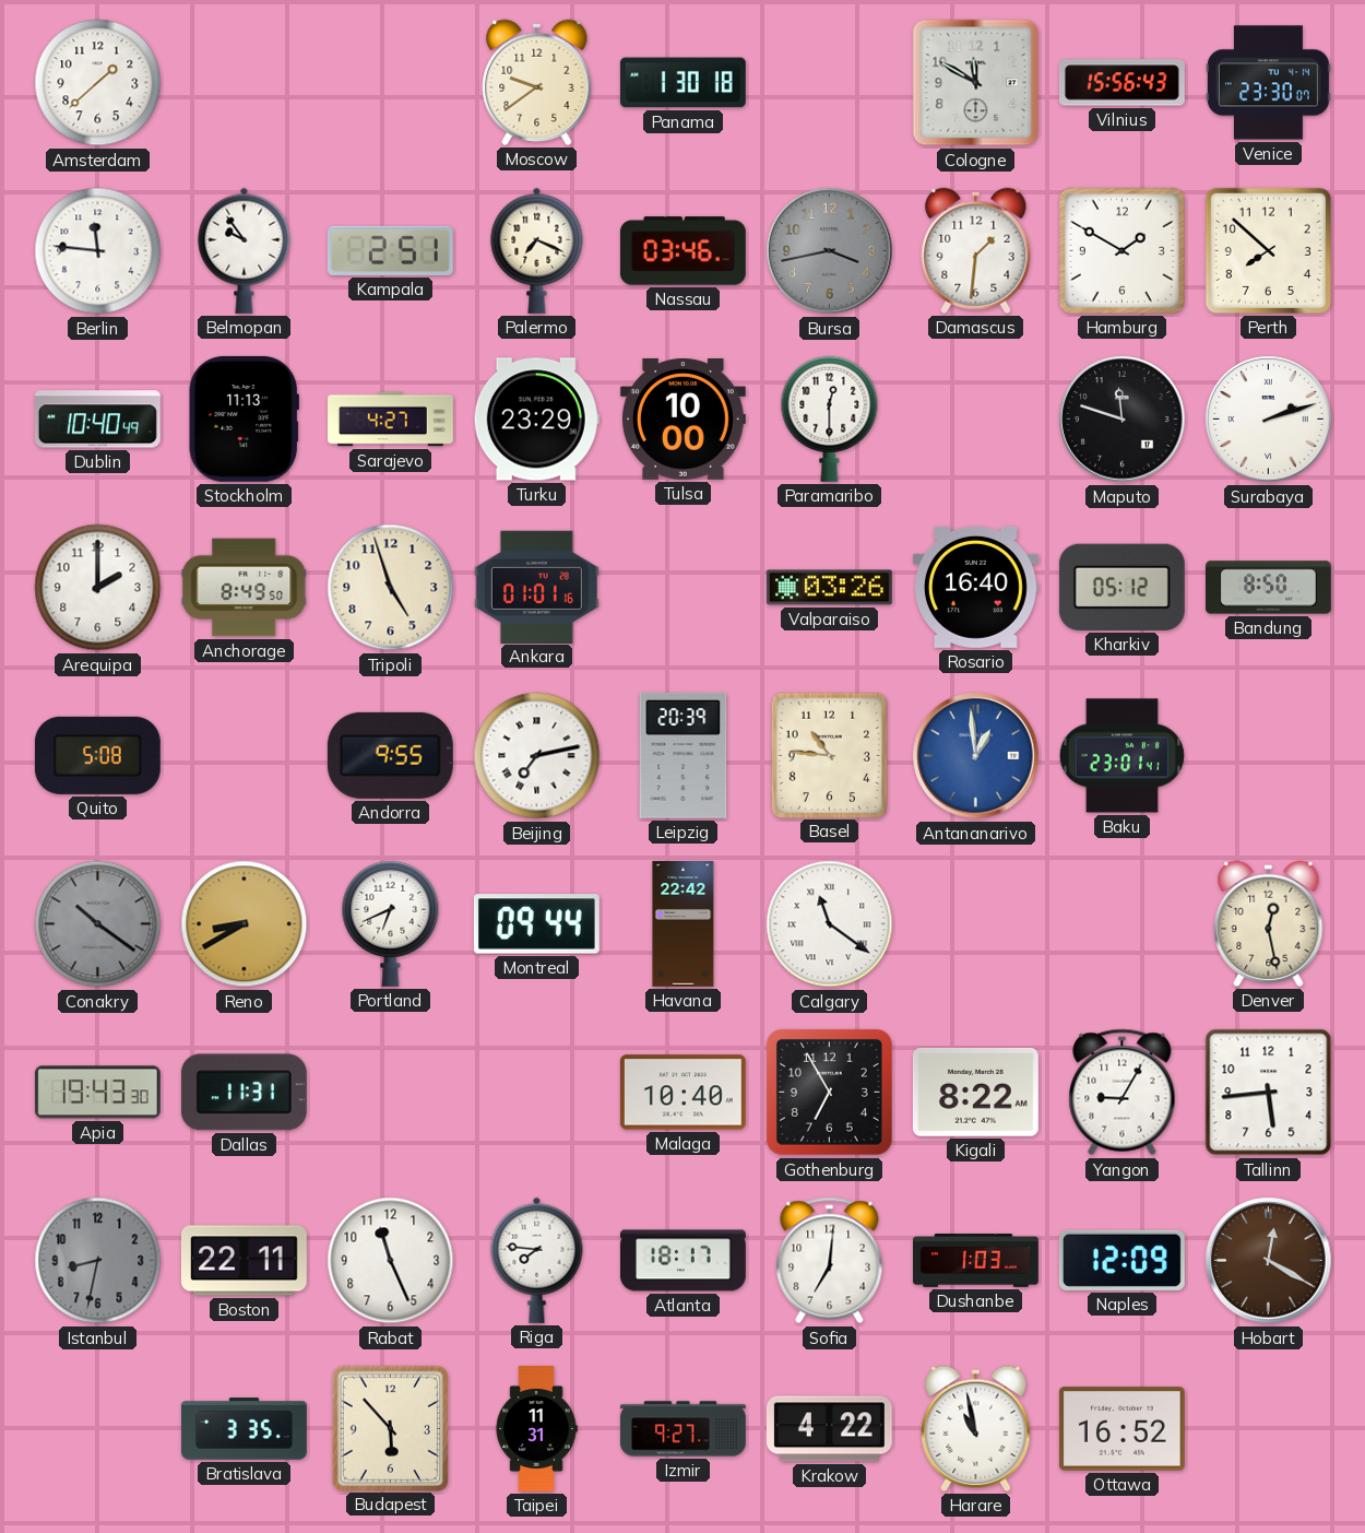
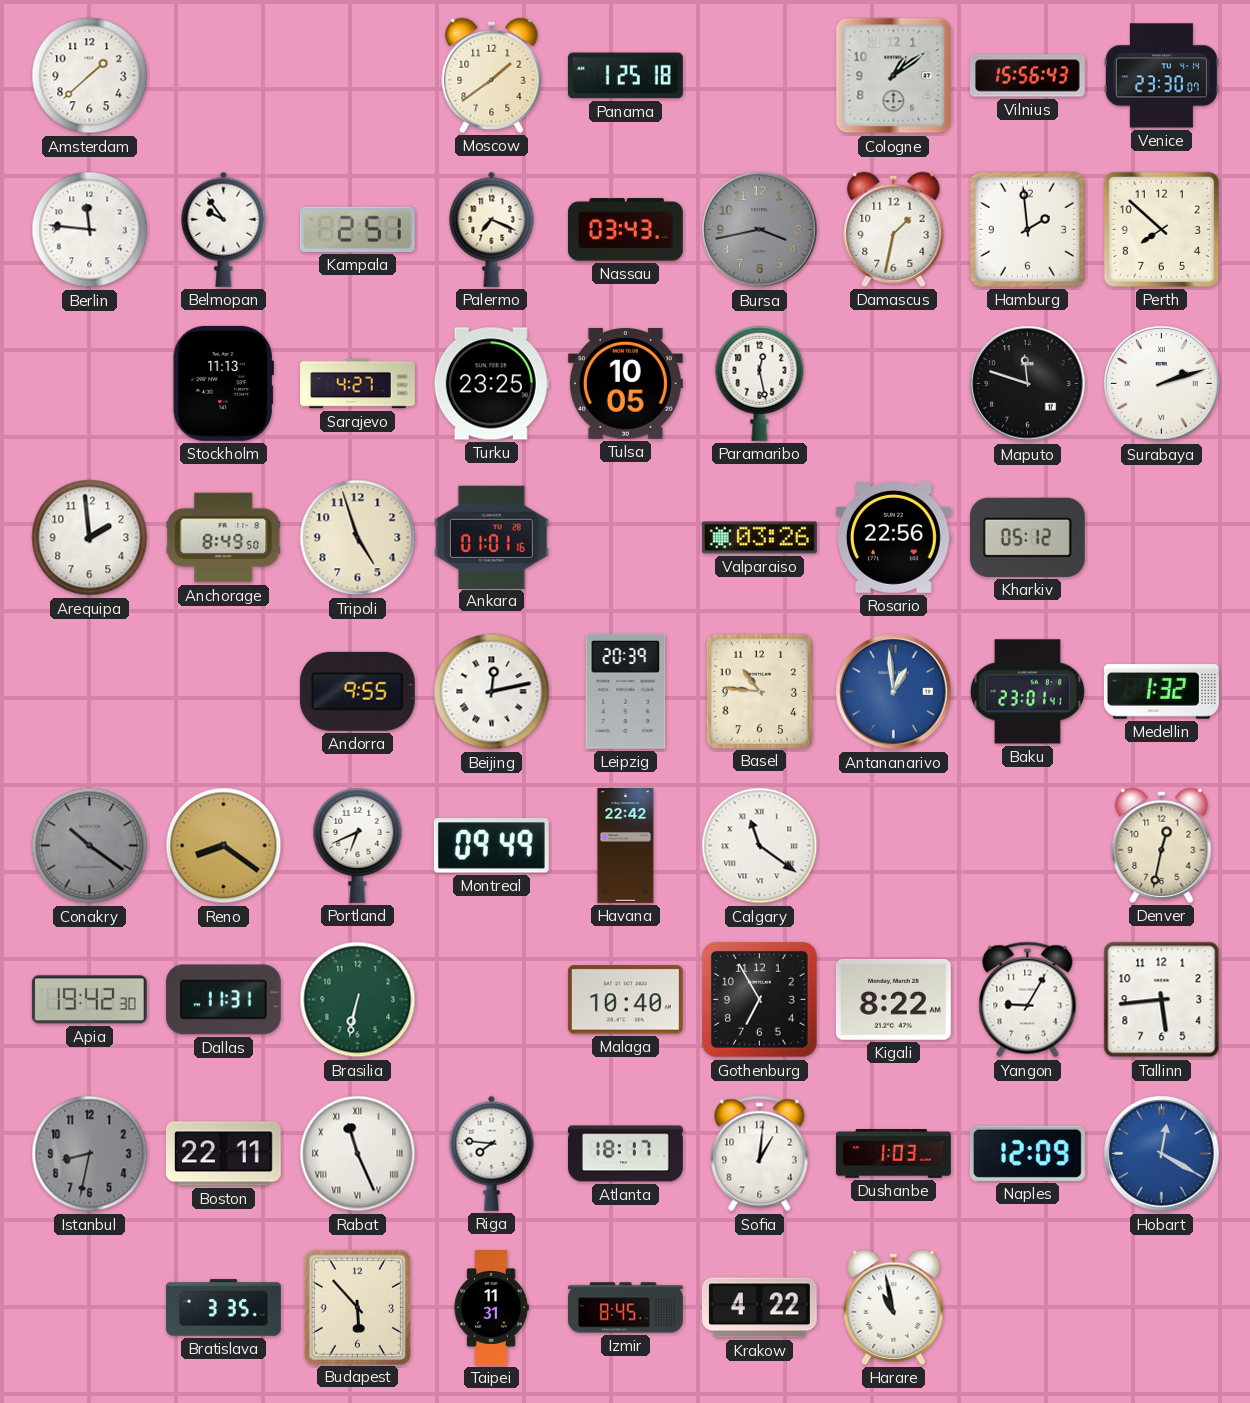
Moscow: 9:39 -> 1:39
Panama: 1:30 -> 1:25
Cologne: 11:50 -> 1:09
Nassau: 03:46 -> 03:43
Damascus: 1:31 -> 1:32
Hamburg: 1:50 -> 1:59
Dublin: 10:40 -> none
Turku: 23:29 -> 23:25
Tulsa: 10:00 -> 10:05
Paramaribo: 12:30 -> 12:28
Arequipa: 2:00 -> 1:59
Rosario: 16:40 -> 22:56
Bandung: 8:50 -> none
Quito: 5:08 -> none
Beijing: 7:13 -> 12:13
Medellin: none -> 1:32
Reno: 8:40 -> 8:21
Montreal: 09:44 -> 09:49
Denver: 12:28 -> 12:32
Apia: 19:43 -> 19:42
Brasilia: none -> 6:32
Rabat numerals: Arabic -> Roman
Sofia: 7:01 -> 1:01
Hobart dial: brown -> blue
Izmir: 9:27 -> 8:45
Ottawa: 16:52 -> none
